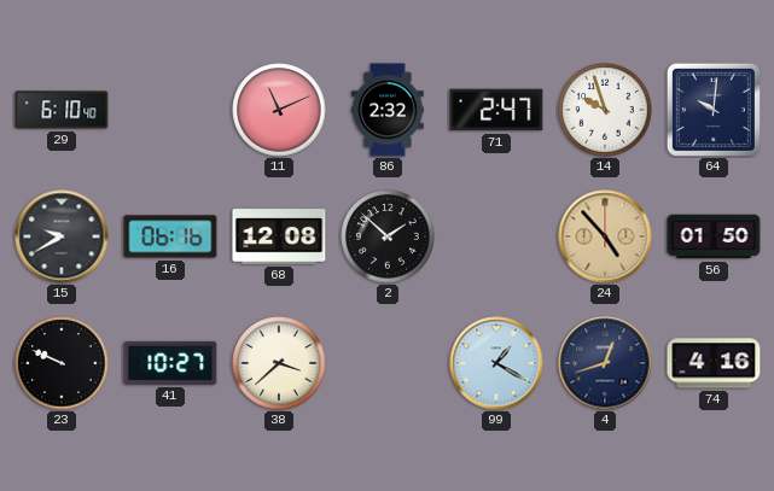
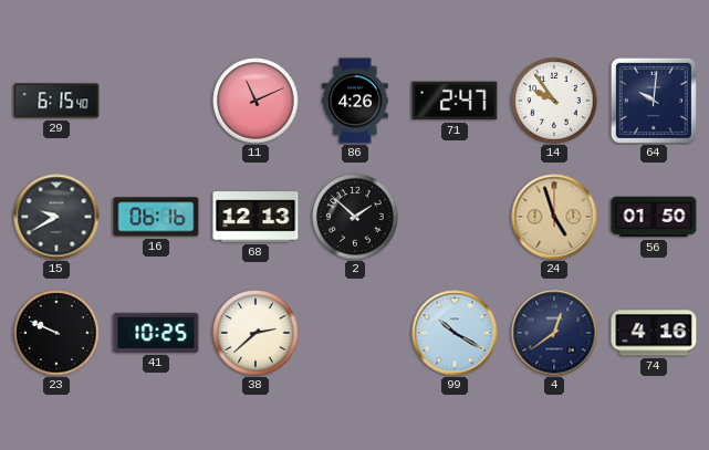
29: 6:10 -> 6:15
86: 2:32 -> 4:26
14: 9:57 -> 9:54
68: 12:08 -> 12:13
24: 4:53 -> 4:57
41: 10:27 -> 10:25
38: 3:38 -> 2:38
99: 1:20 -> 10:20
4: 12:42 -> 12:39
